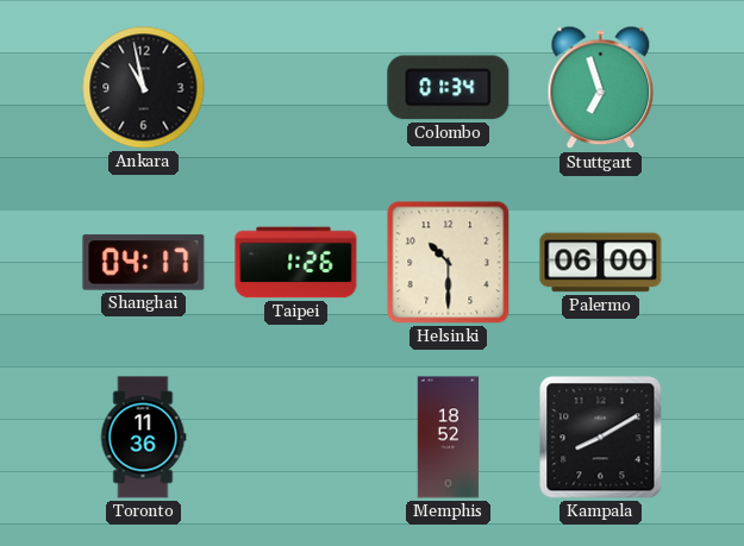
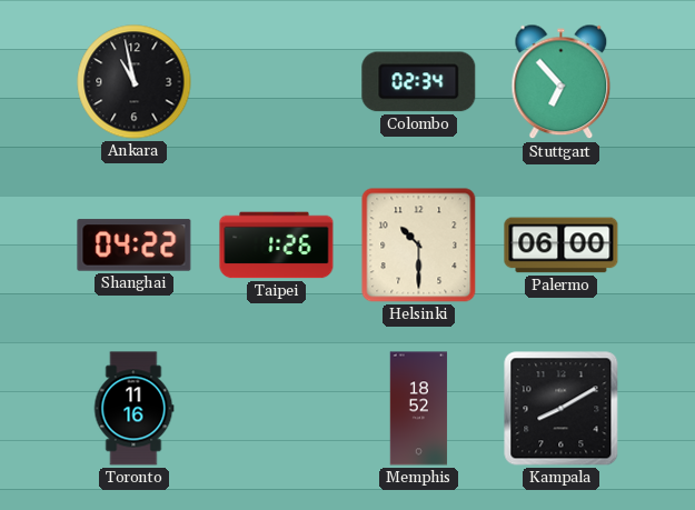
Colombo: 01:34 -> 02:34
Stuttgart: 6:57 -> 6:53
Shanghai: 04:17 -> 04:22
Toronto: 11:36 -> 11:16
